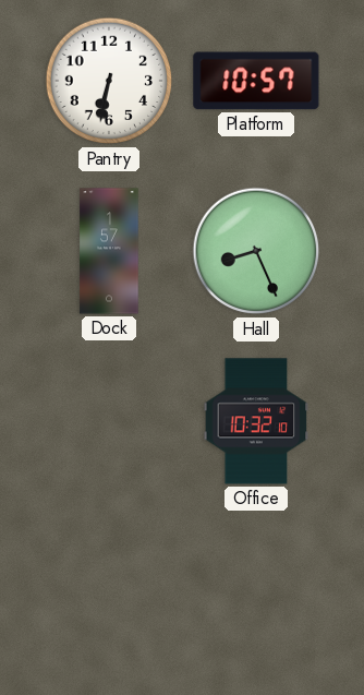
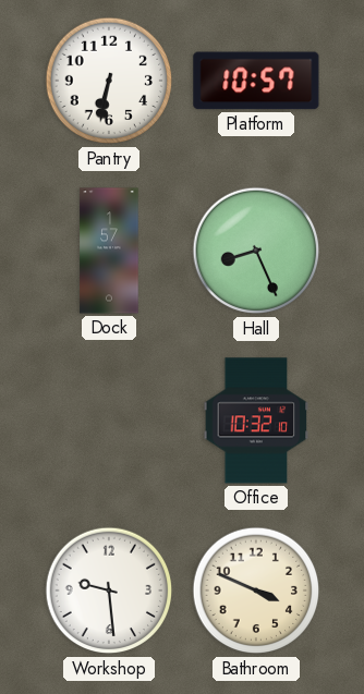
Workshop: none -> 9:29
Bathroom: none -> 3:49
